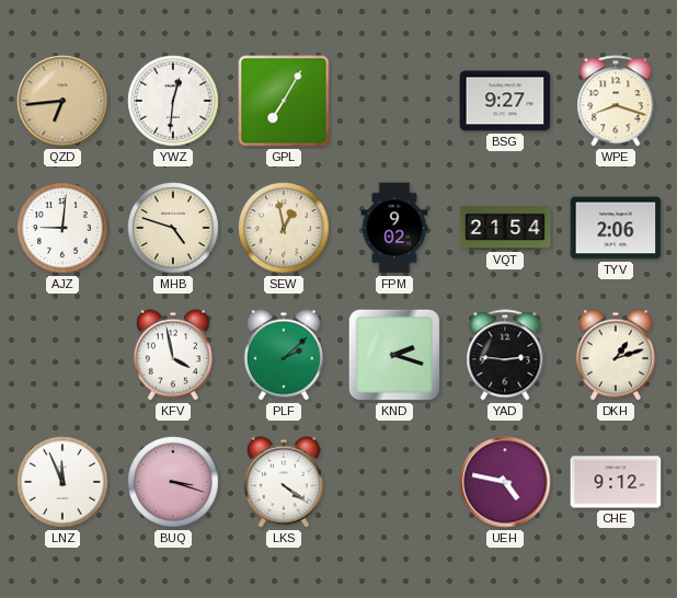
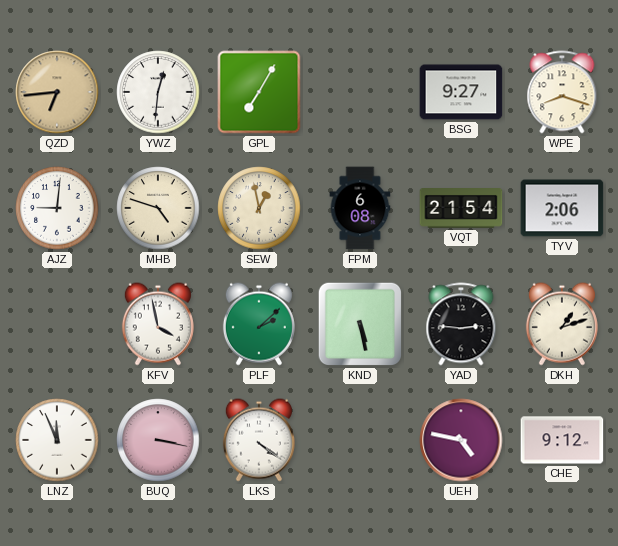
FPM: 9:02 -> 6:08
KND: 2:18 -> 5:28
BUQ: 3:18 -> 3:17
